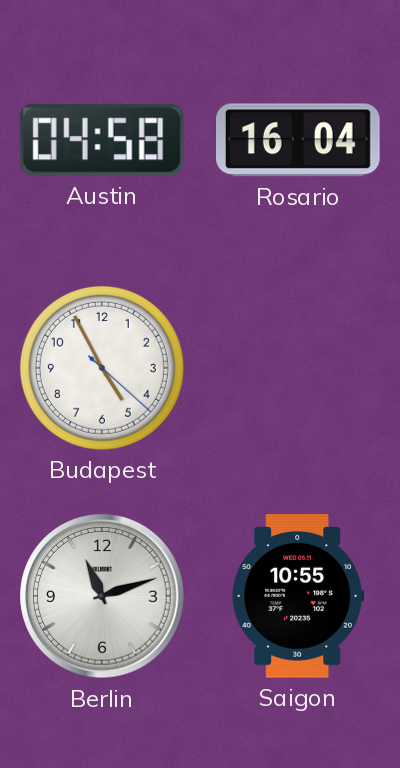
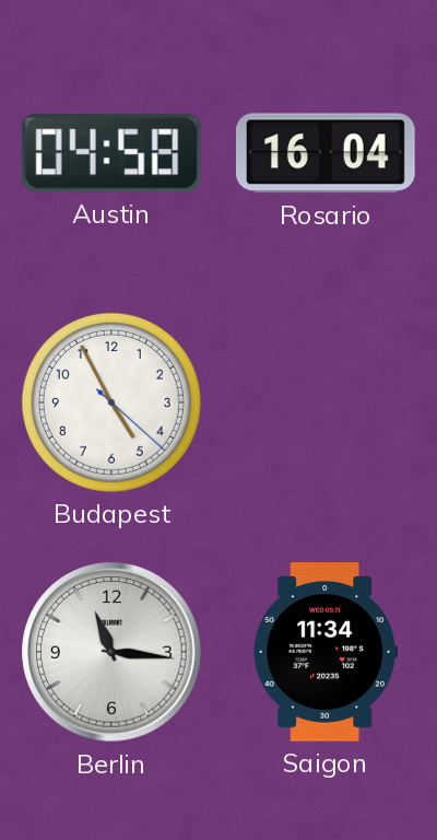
Berlin: 11:12 -> 11:16
Saigon: 10:55 -> 11:34
